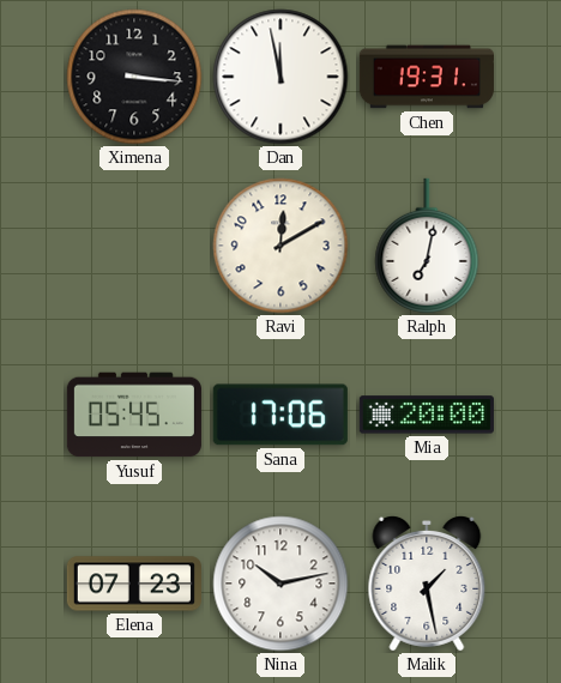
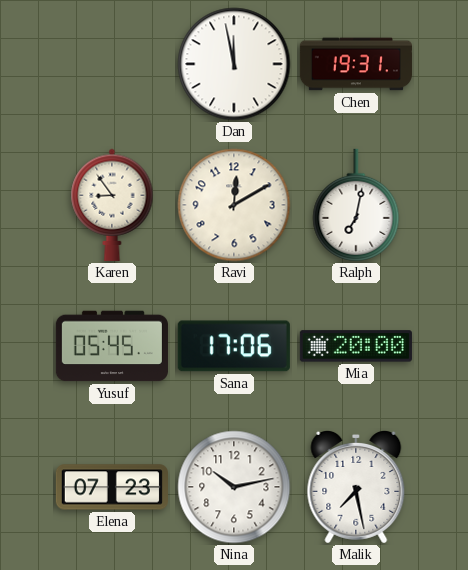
Ximena: 3:16 -> none
Karen: none -> 8:54
Malik: 1:28 -> 7:28
